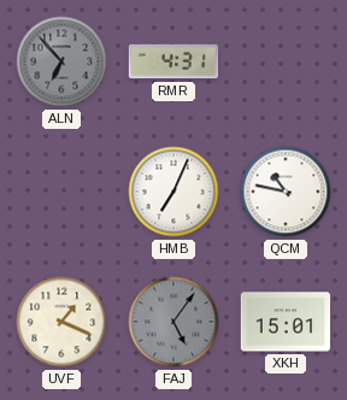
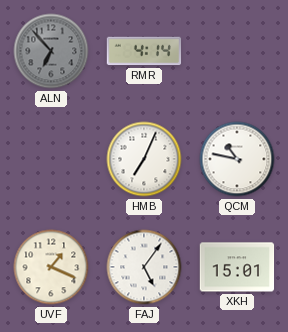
RMR: 4:31 -> 4:14
FAJ dial: grey -> white
